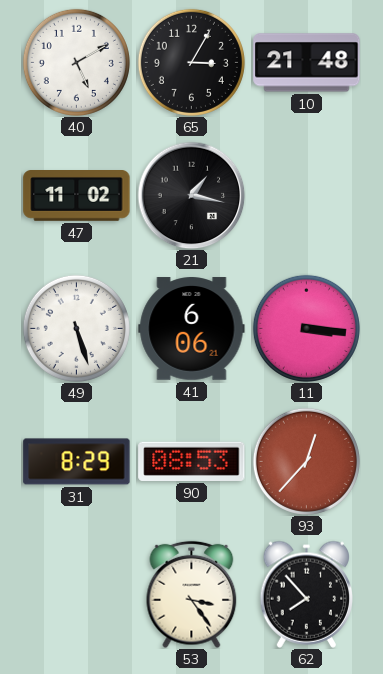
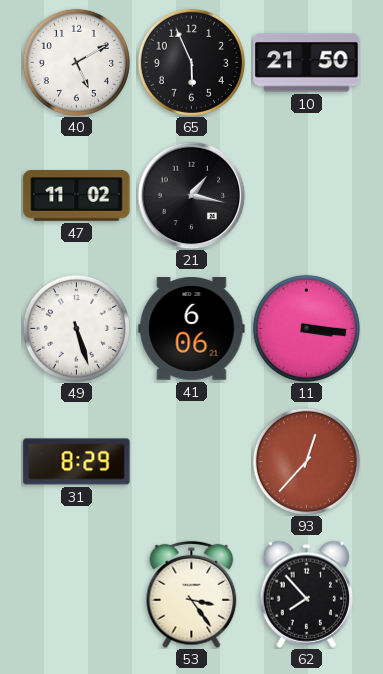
65: 3:05 -> 5:56
10: 21:48 -> 21:50
90: 08:53 -> none
